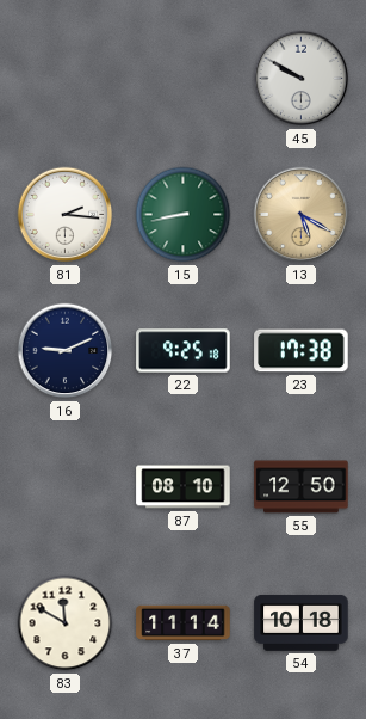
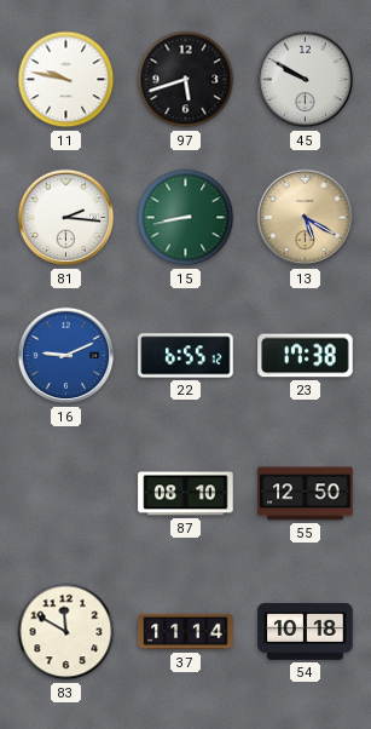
11: none -> 9:47
97: none -> 5:42
16 dial: navy -> blue
22: 9:25 -> 6:55
